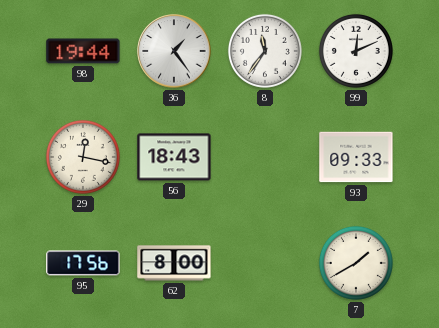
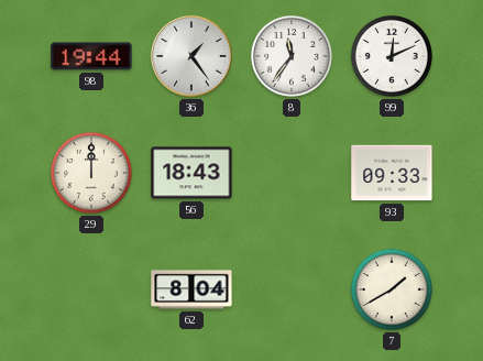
29: 12:17 -> 12:00
95: 17:56 -> none
62: 8:00 -> 8:04
